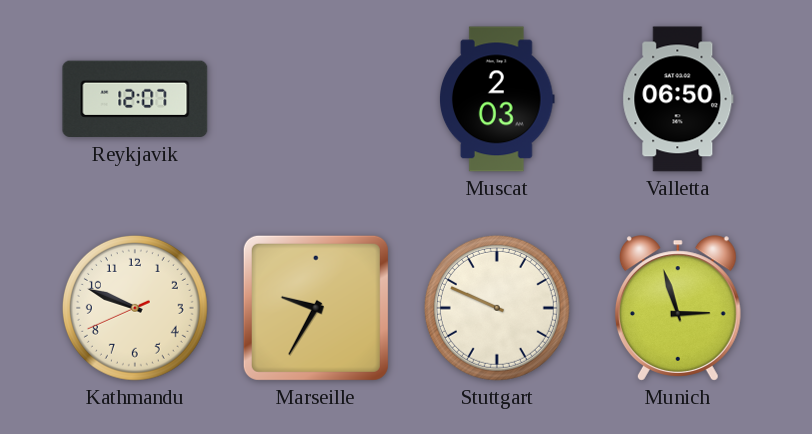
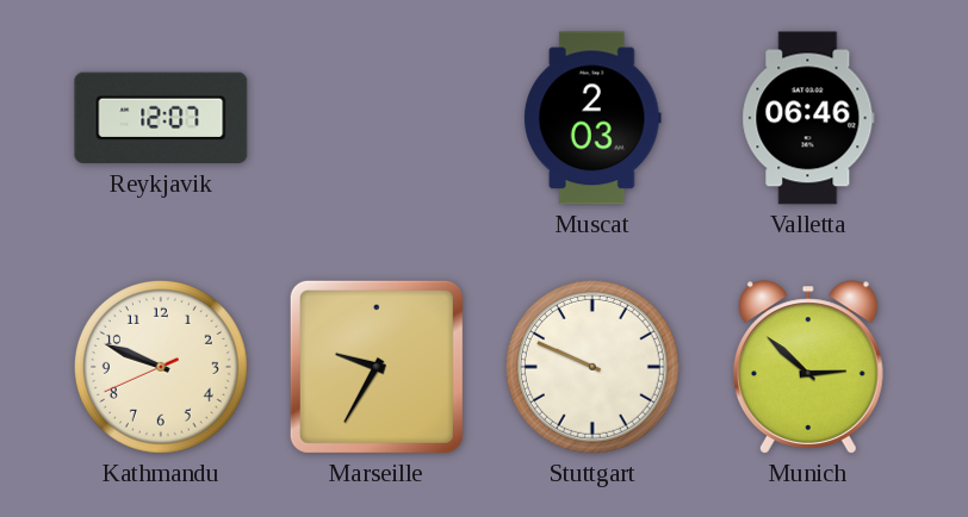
Valletta: 06:50 -> 06:46
Munich: 2:57 -> 2:52
